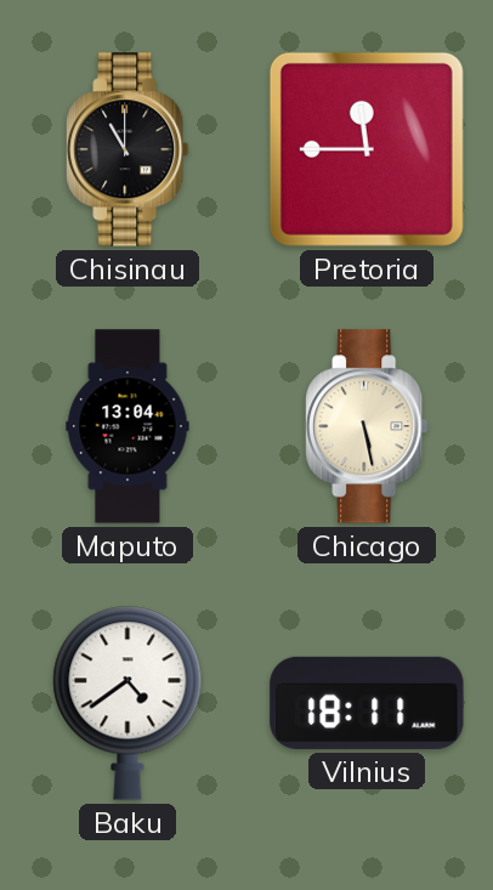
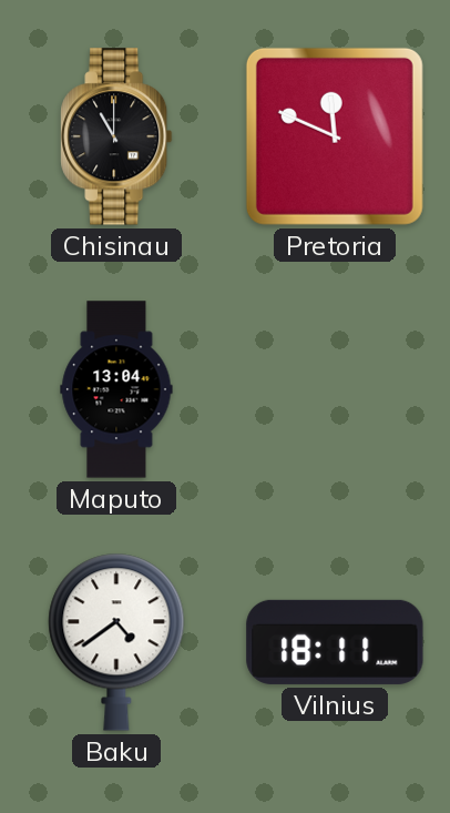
Pretoria: 11:45 -> 11:49
Chicago: 5:28 -> none
